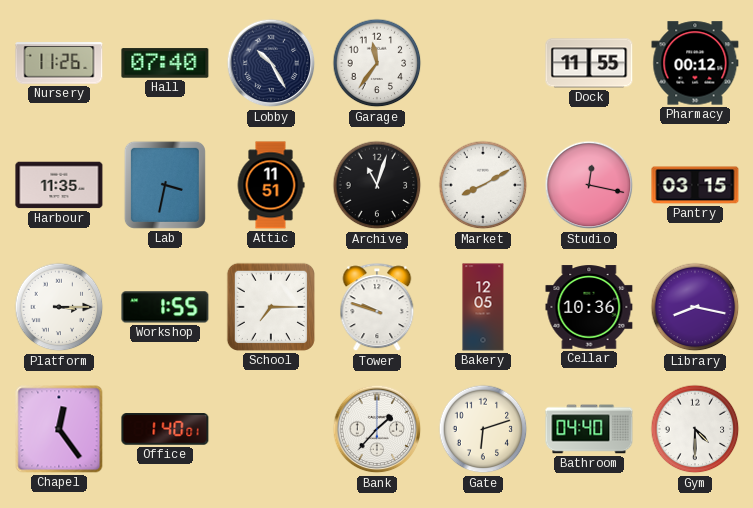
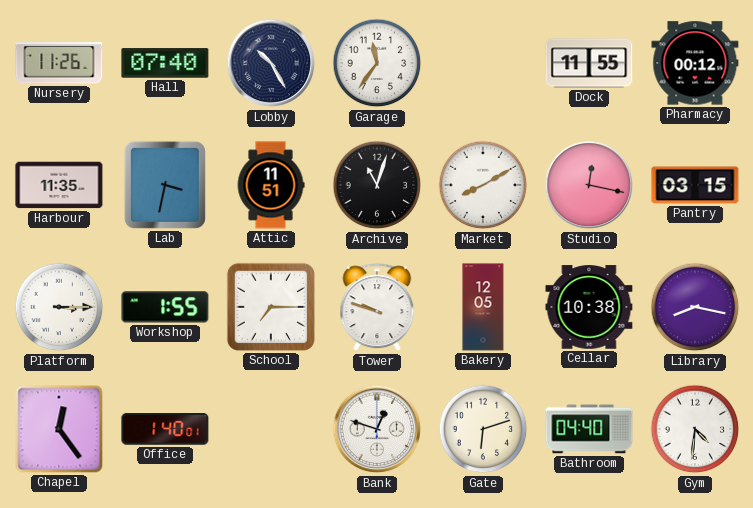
Cellar: 10:36 -> 10:38
Bank: 1:37 -> 12:48
Gym: 4:30 -> 4:31
